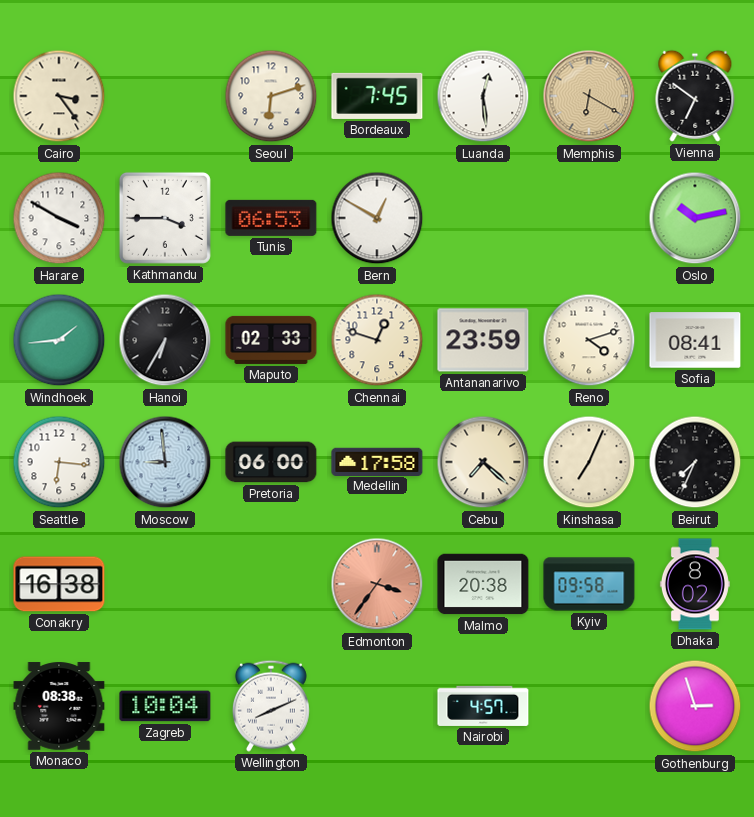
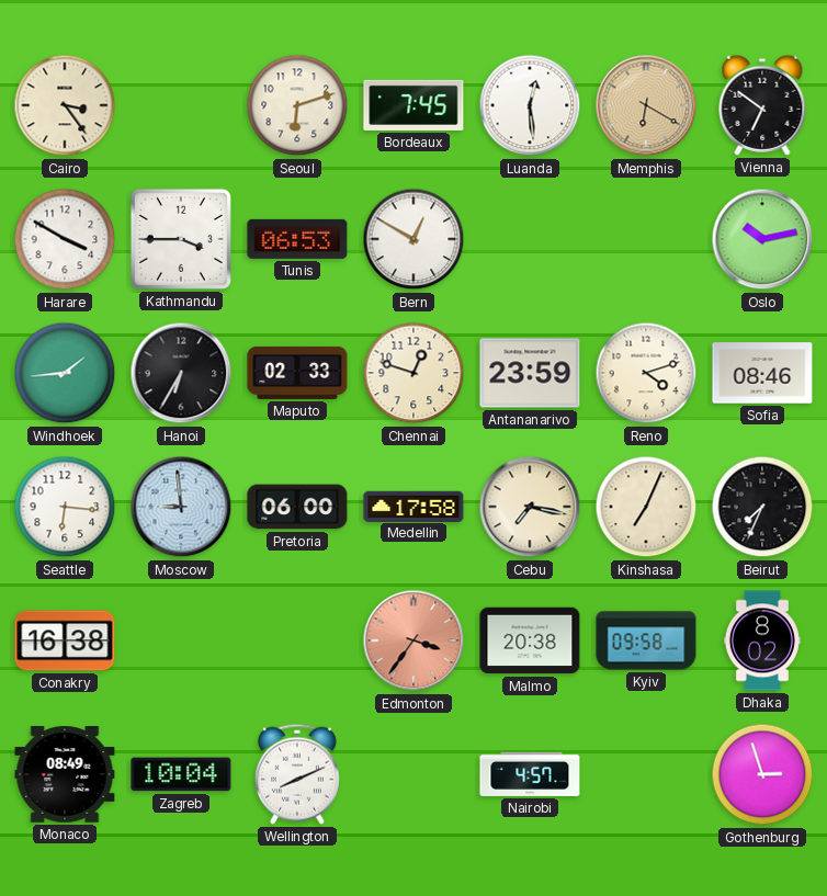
Sofia: 08:41 -> 08:46
Cebu: 7:22 -> 7:17
Monaco: 08:38 -> 08:49
